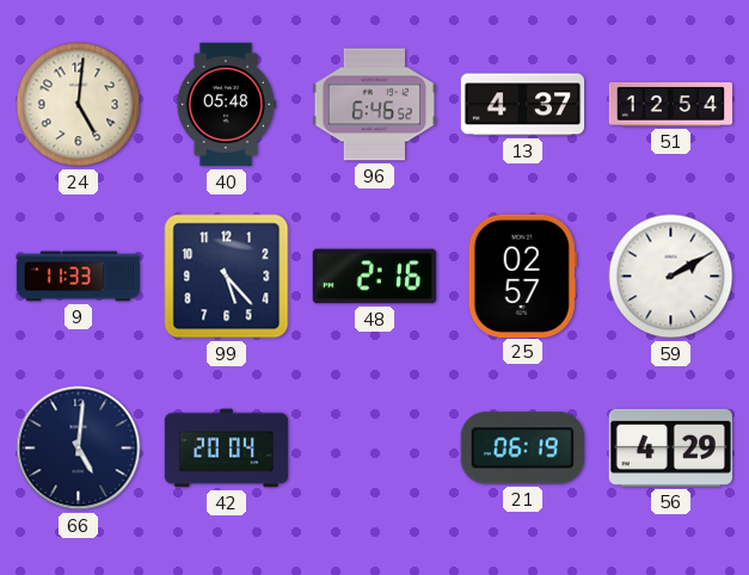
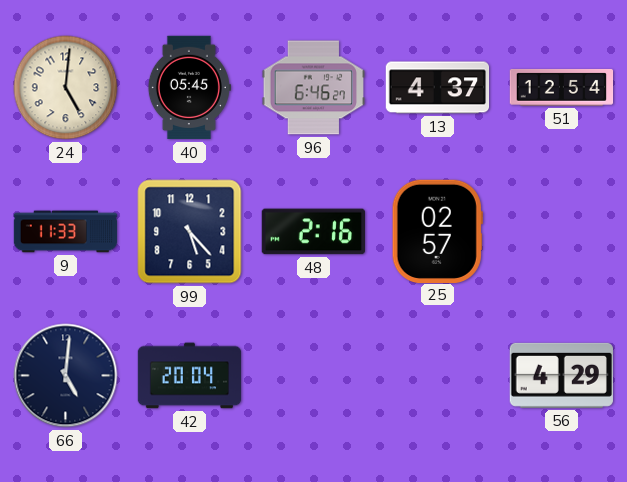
40: 05:48 -> 05:45
96: 6:46:52 -> 6:46:27
59: 2:10 -> none
21: 06:19 -> none
